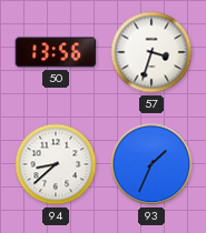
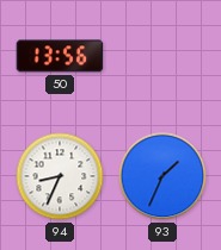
57: 3:33 -> none
94: 8:38 -> 8:34
